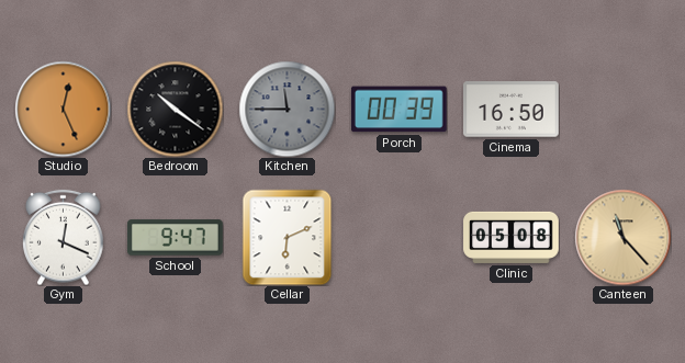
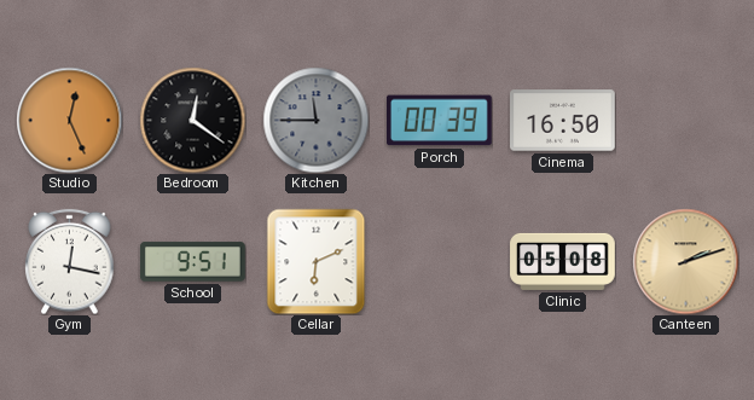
Bedroom: 10:21 -> 12:21
Gym: 12:19 -> 12:17
School: 9:47 -> 9:51
Canteen: 11:23 -> 2:12
